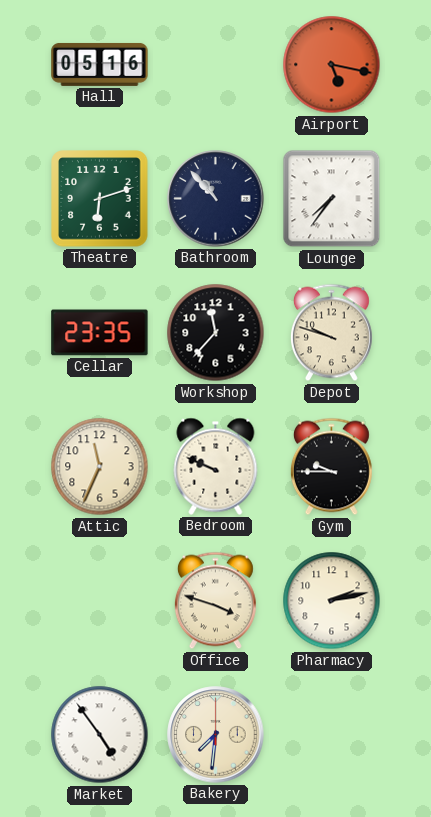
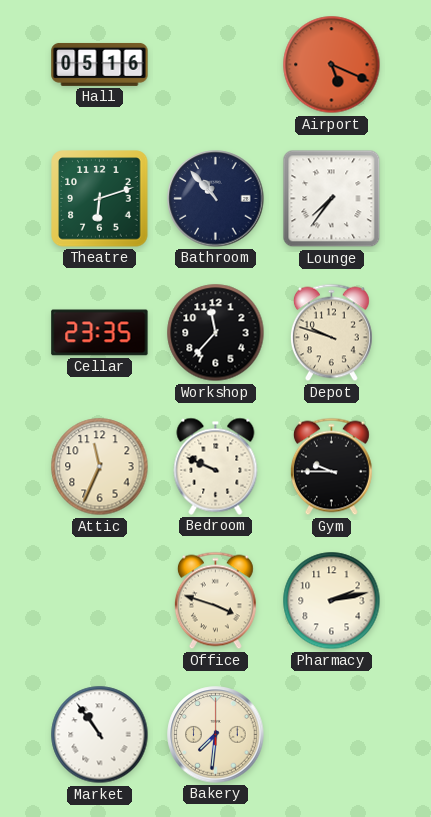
Airport: 5:17 -> 5:19
Market: 4:54 -> 10:54
